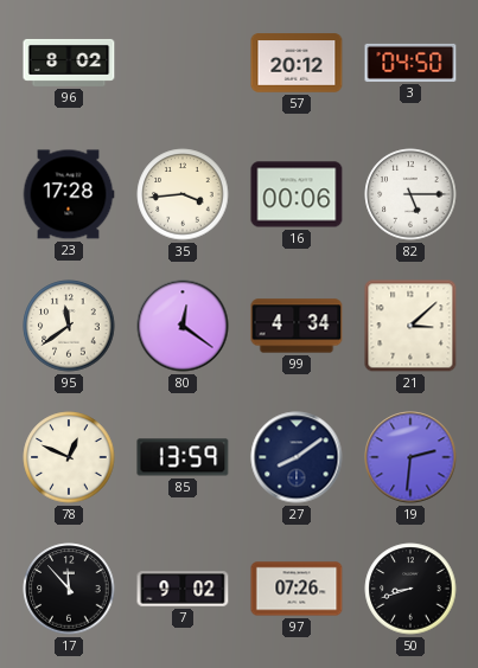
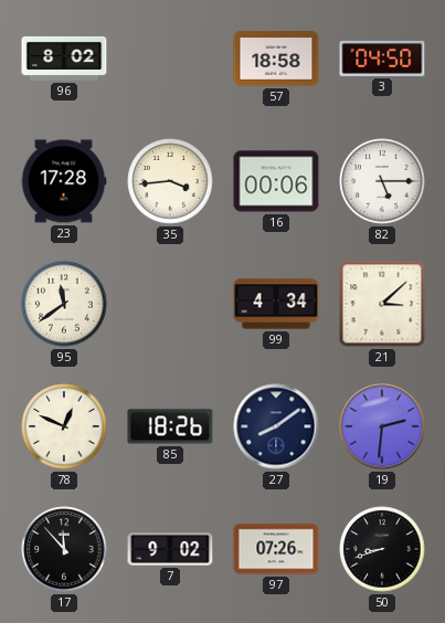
57: 20:12 -> 18:58
80: 12:21 -> none
85: 13:59 -> 18:26
